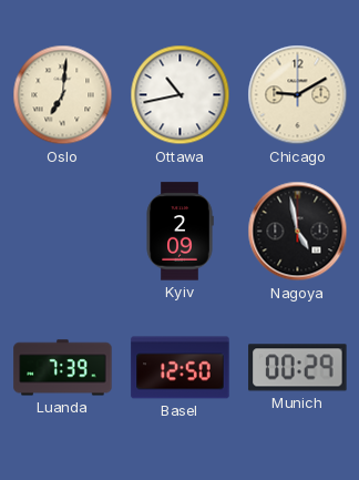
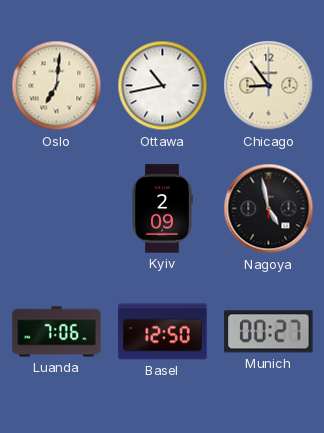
Chicago: 9:10 -> 8:54
Luanda: 7:39 -> 7:06
Munich: 00:29 -> 00:27
